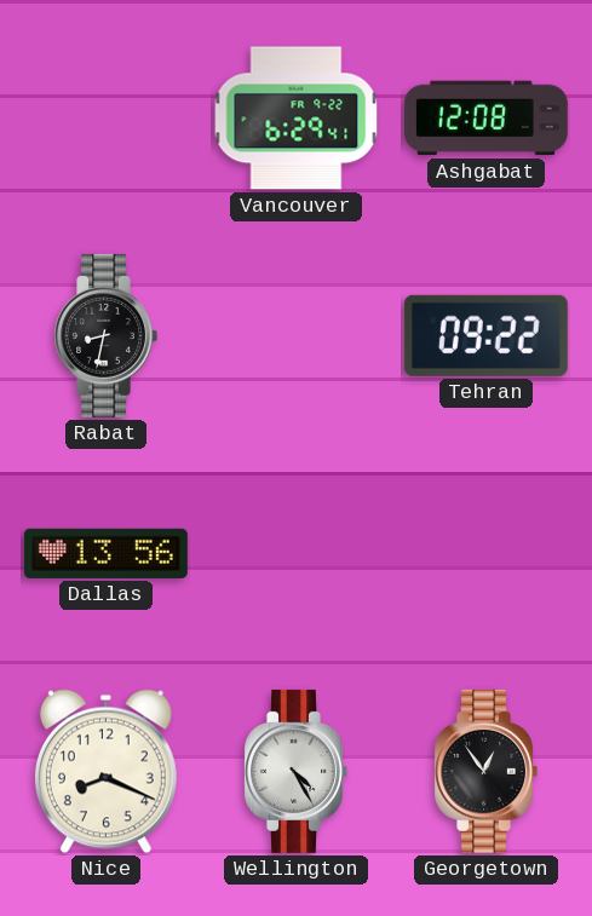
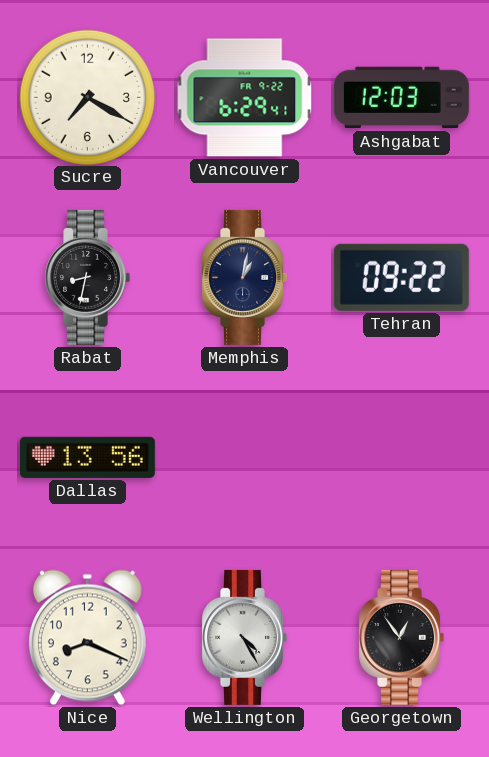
Sucre: none -> 7:20
Ashgabat: 12:08 -> 12:03
Memphis: none -> 1:02
